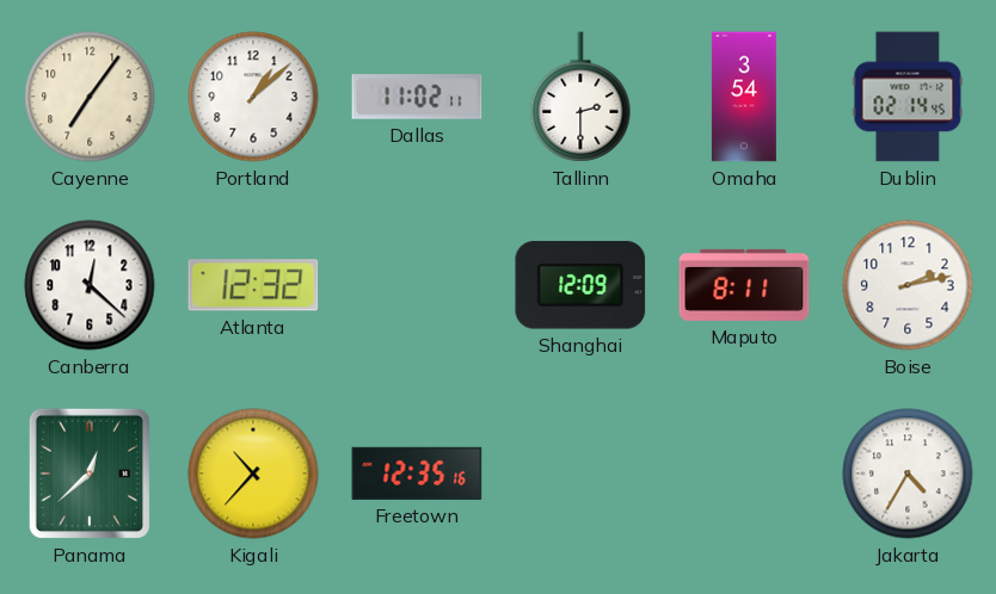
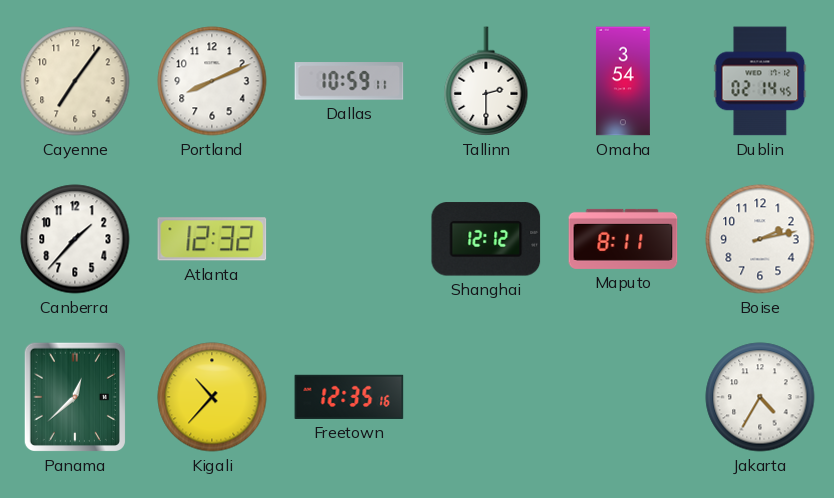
Portland: 1:08 -> 8:11
Dallas: 11:02 -> 10:59
Canberra: 12:22 -> 1:37
Shanghai: 12:09 -> 12:12
